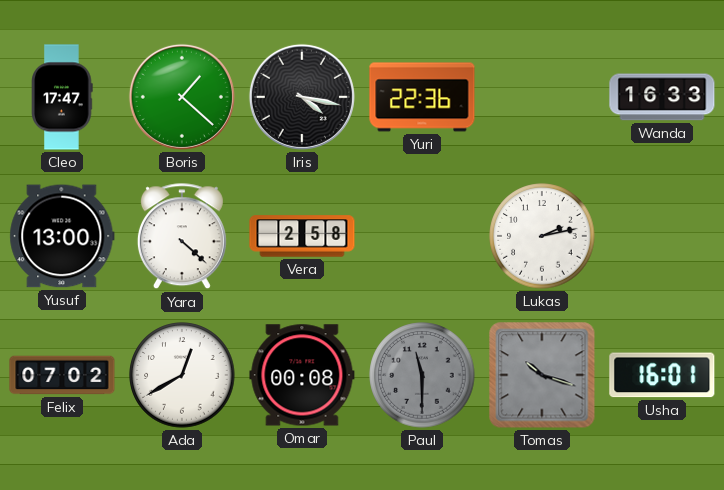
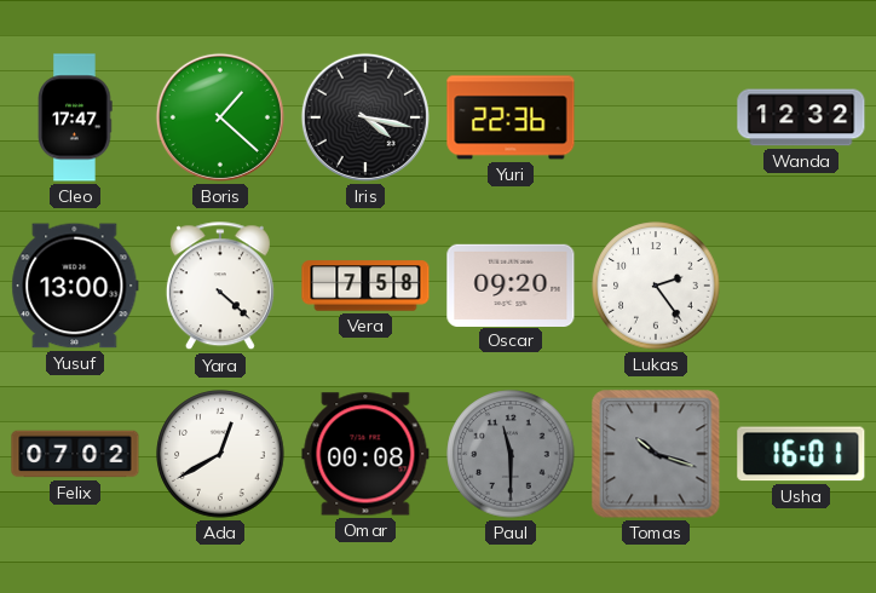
Wanda: 16:33 -> 12:32
Vera: 2:58 -> 7:58
Oscar: none -> 09:20
Lukas: 2:13 -> 2:24
